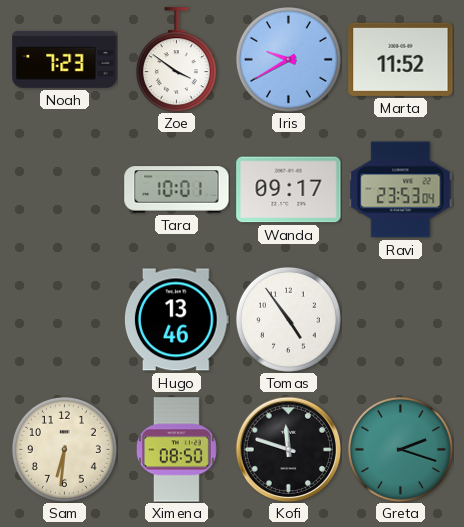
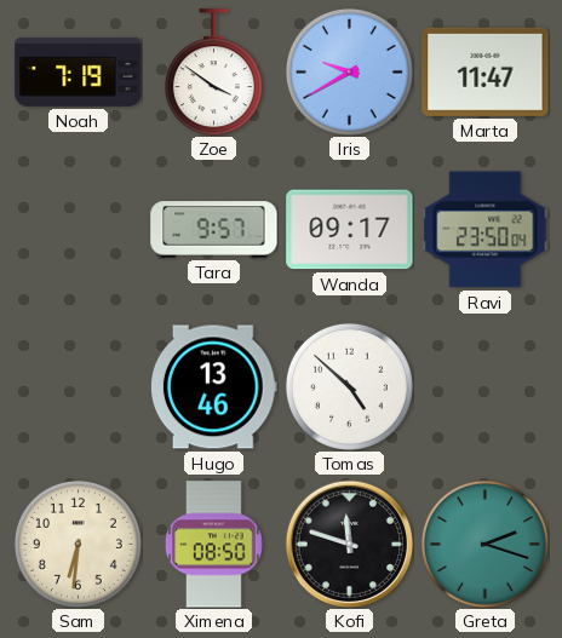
Noah: 7:23 -> 7:19
Marta: 11:52 -> 11:47
Tara: 10:01 -> 9:57
Ravi: 23:53 -> 23:50
Tomas: 4:54 -> 4:52
